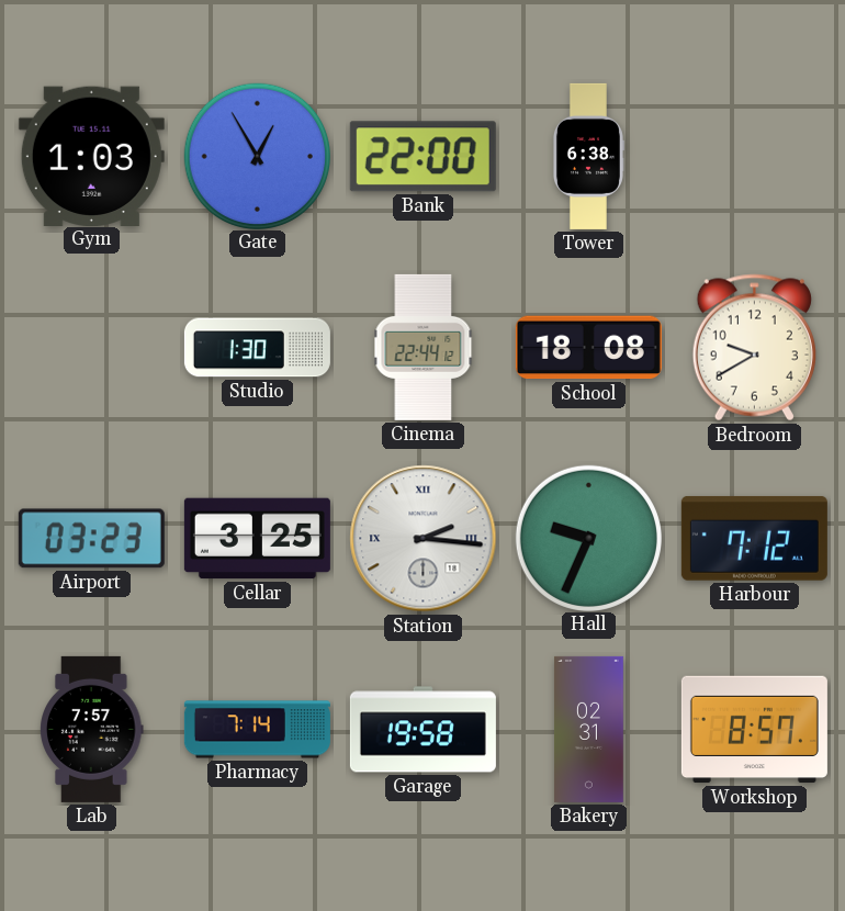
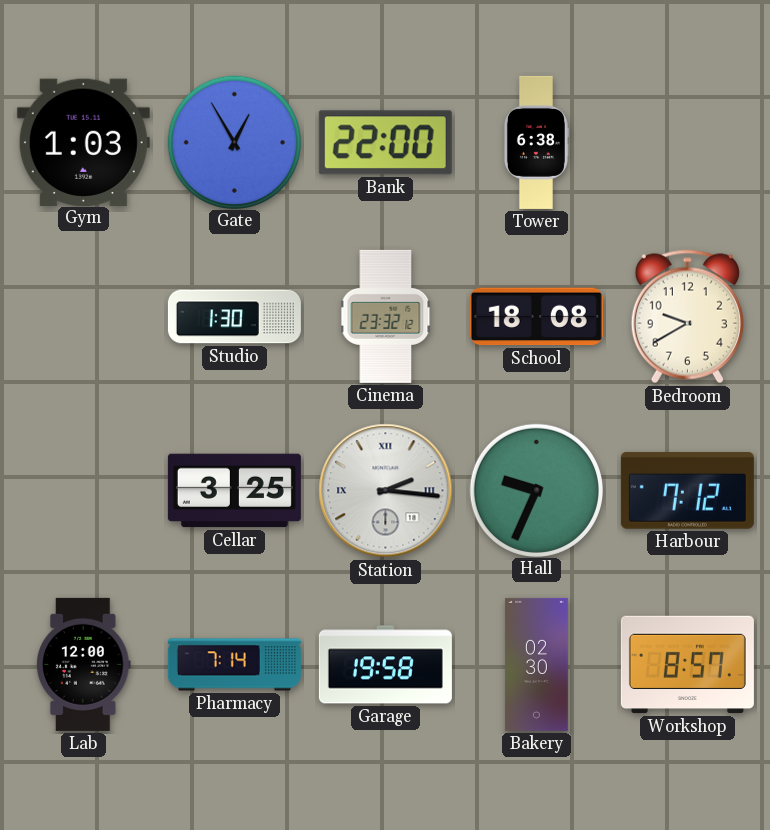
Cinema: 22:44 -> 23:32
Airport: 03:23 -> none
Lab: 7:57 -> 12:00
Bakery: 02:31 -> 02:30
